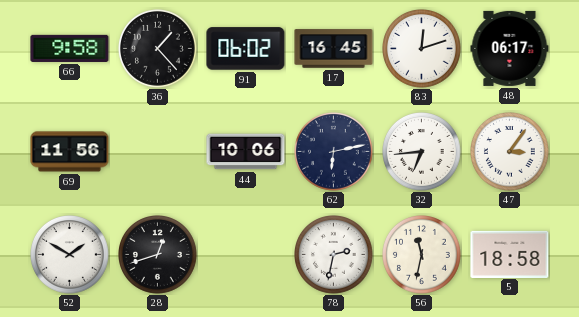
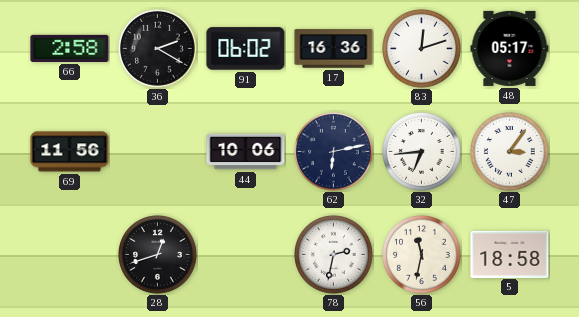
66: 9:58 -> 2:58
36: 1:23 -> 2:20
17: 16:45 -> 16:36
48: 06:17 -> 05:17
52: 1:50 -> none
